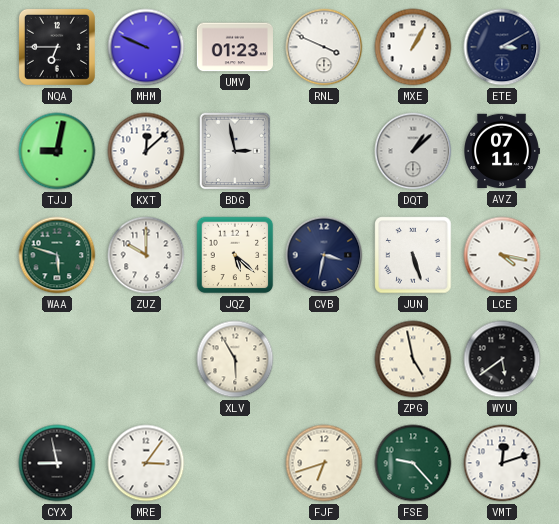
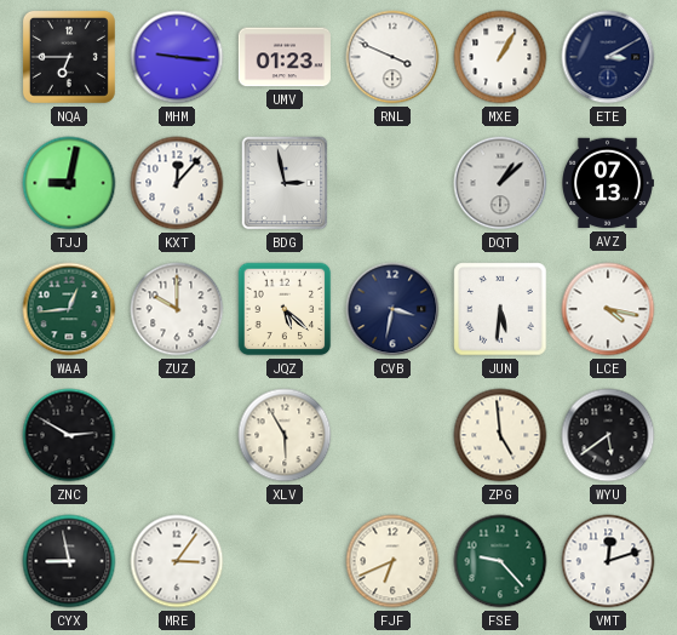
MHM: 9:49 -> 9:16
KXT: 12:08 -> 12:07
AVZ: 07:11 -> 07:13
WAA: 5:48 -> 12:44
JUN: 5:27 -> 5:31
ZNC: none -> 2:50
ZPG: 4:58 -> 4:59
FJF: 6:42 -> 6:41
